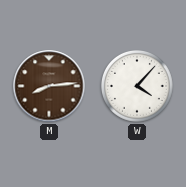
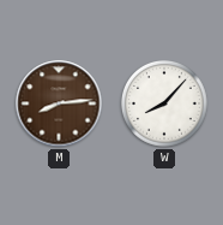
W: 4:07 -> 8:07
